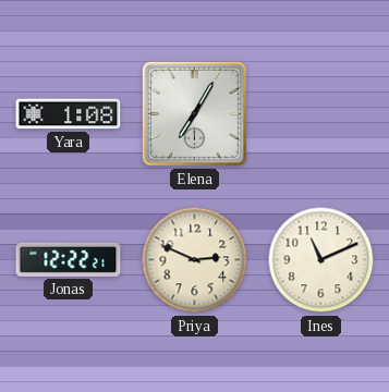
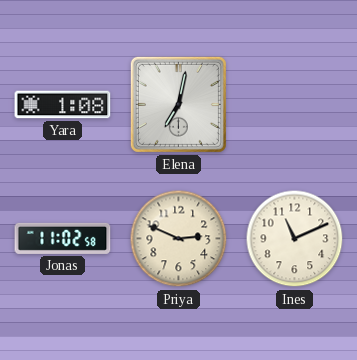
Elena: 7:05 -> 7:02
Jonas: 12:22 -> 11:02
